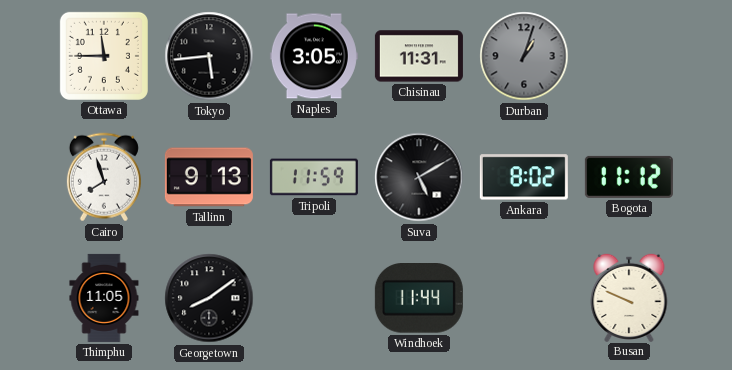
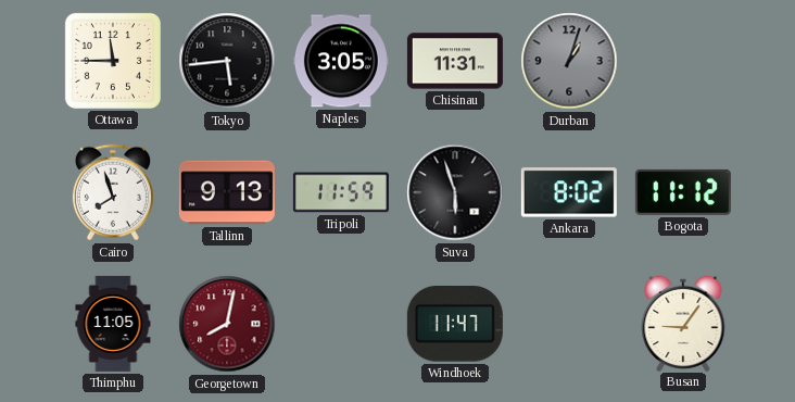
Suva: 5:10 -> 5:57
Georgetown: 8:09 -> 8:02
Georgetown dial: black -> burgundy
Windhoek: 11:44 -> 11:47
Busan: 9:49 -> 9:06
